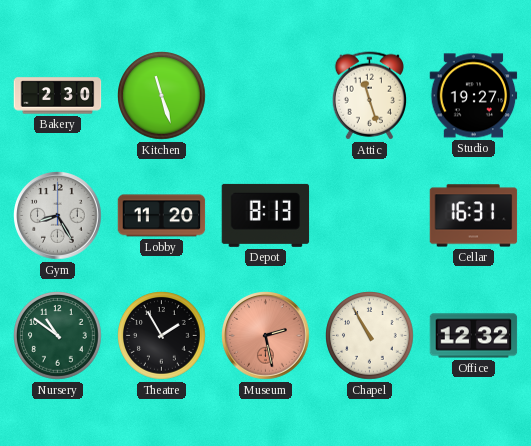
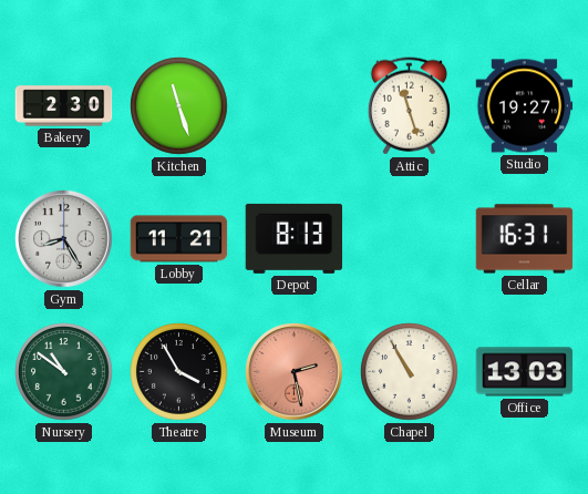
Lobby: 11:20 -> 11:21
Theatre: 1:55 -> 3:55
Office: 12:32 -> 13:03
